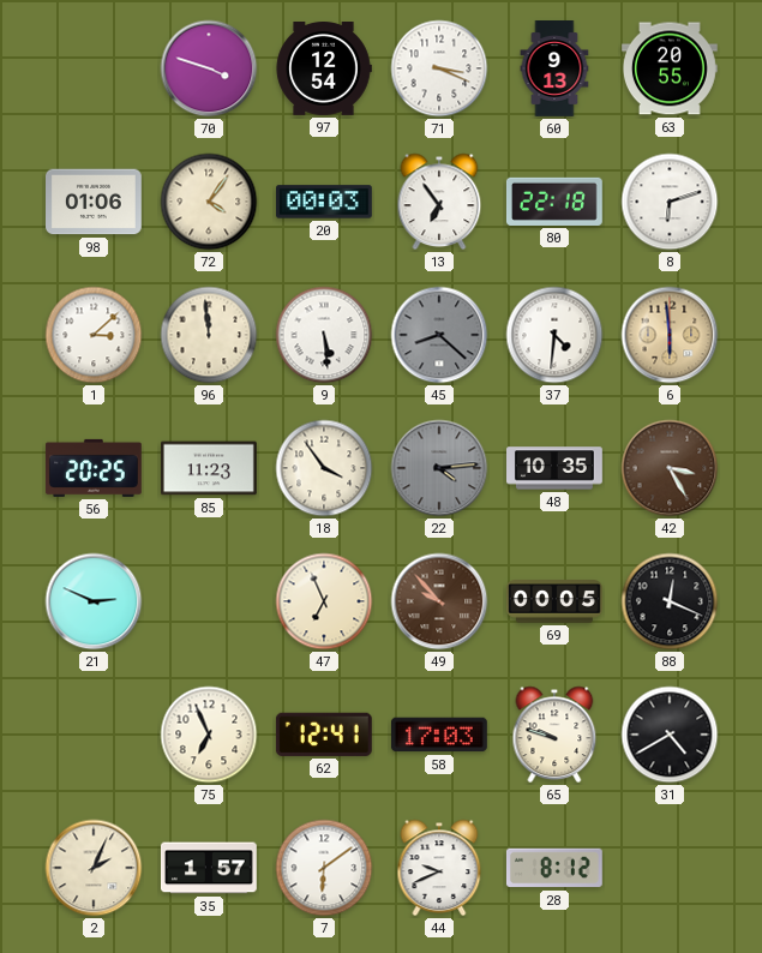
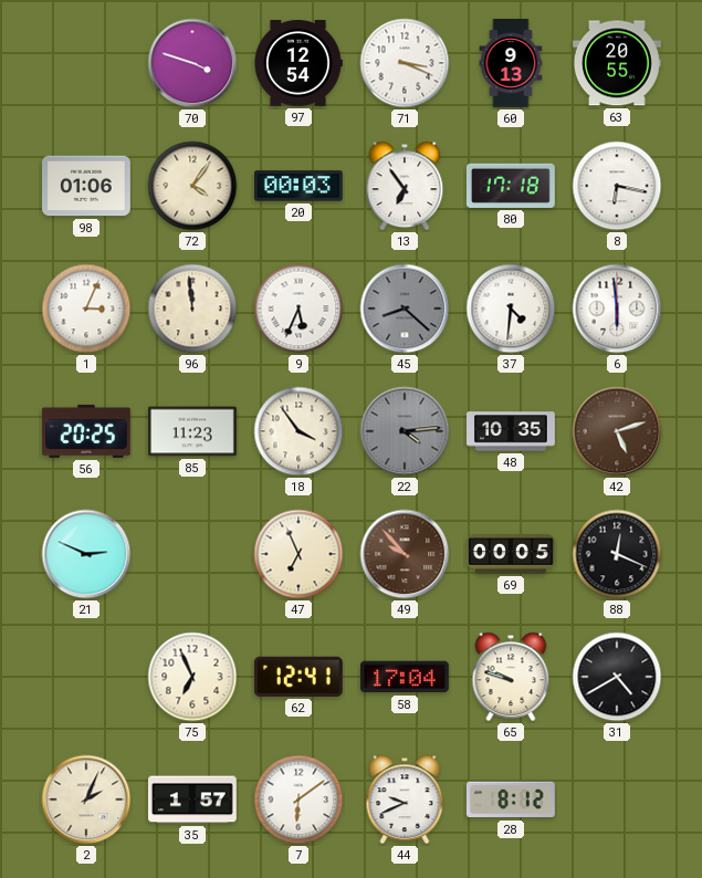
80: 22:18 -> 17:18
8: 6:12 -> 6:17
1: 3:08 -> 3:04
9: 5:29 -> 5:34
6 dial: champagne -> white
42: 3:25 -> 5:12
58: 17:03 -> 17:04
